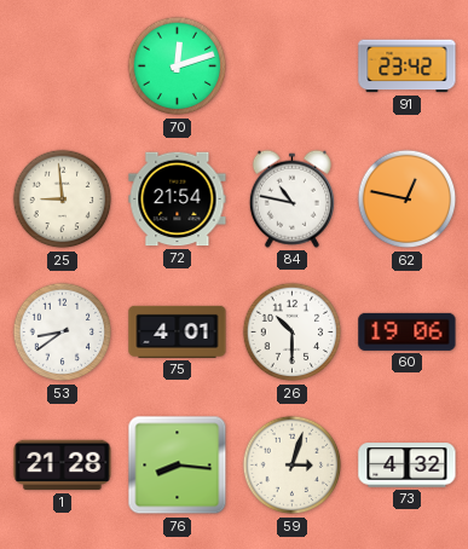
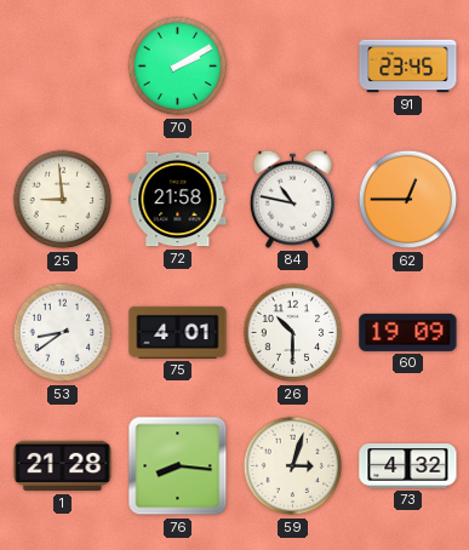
70: 12:12 -> 2:10
91: 23:42 -> 23:45
72: 21:54 -> 21:58
62: 12:47 -> 12:45
60: 19:06 -> 19:09
